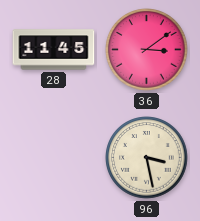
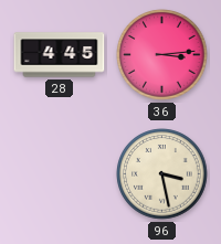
28: 11:45 -> 4:45
36: 3:09 -> 3:14
